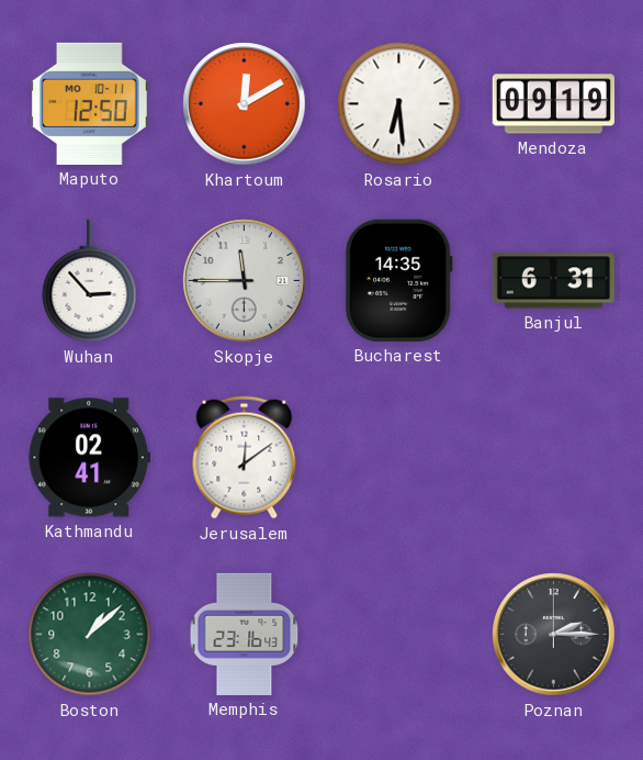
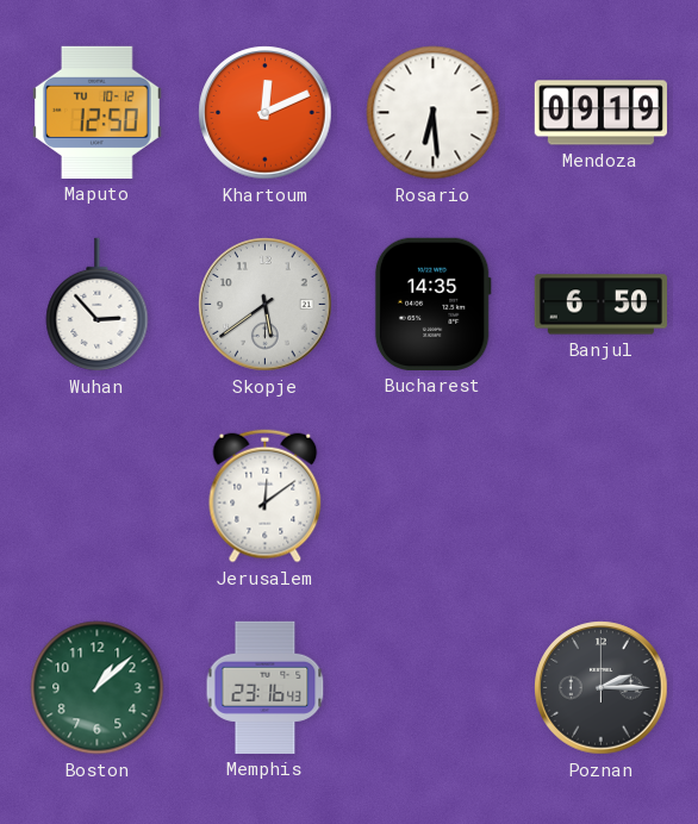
Maputo date: MO 10-11 -> TU 10-12
Khartoum: 12:10 -> 12:11
Skopje: 11:45 -> 5:39
Banjul: 6:31 -> 6:50
Kathmandu: 02:41 -> none
